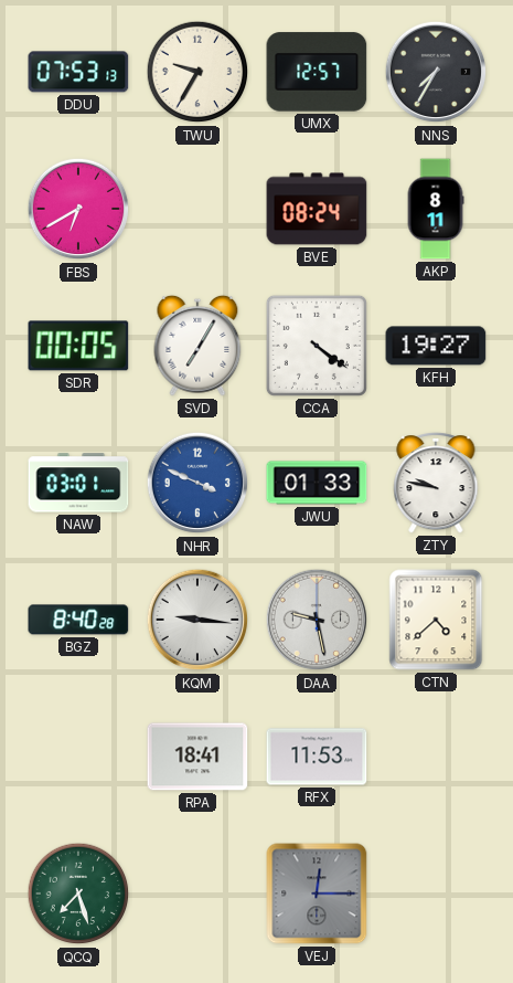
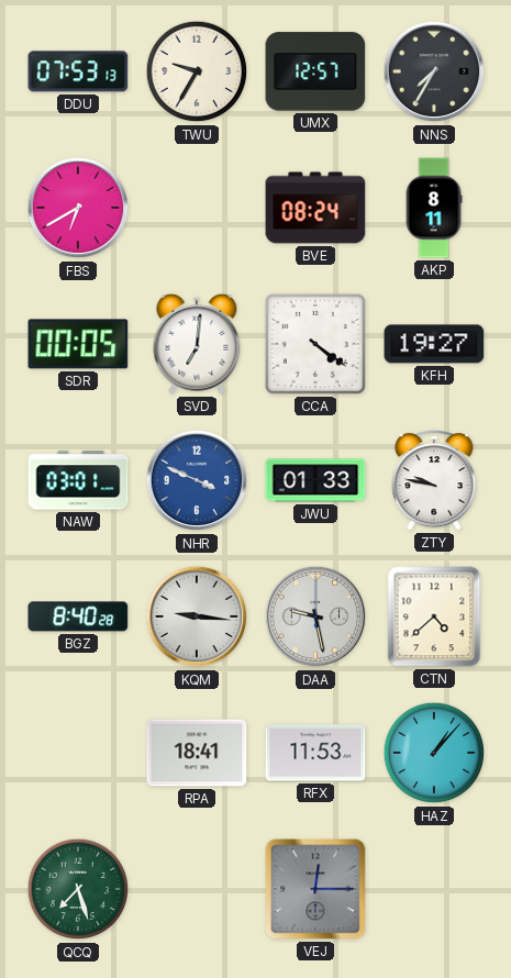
SVD: 7:05 -> 7:01
HAZ: none -> 1:07
